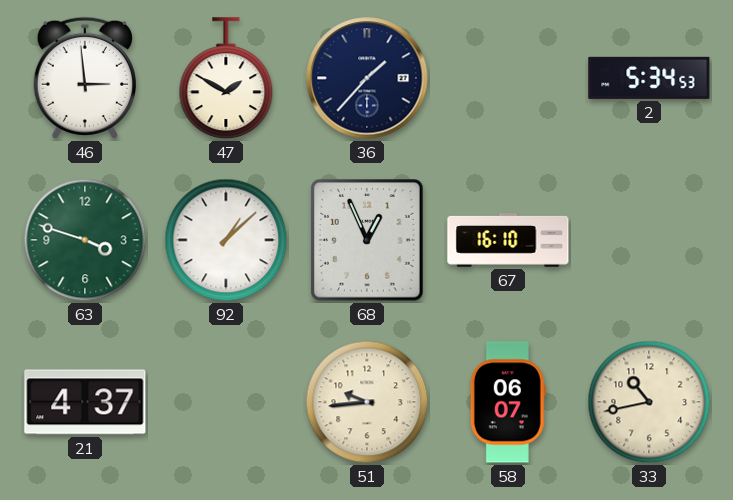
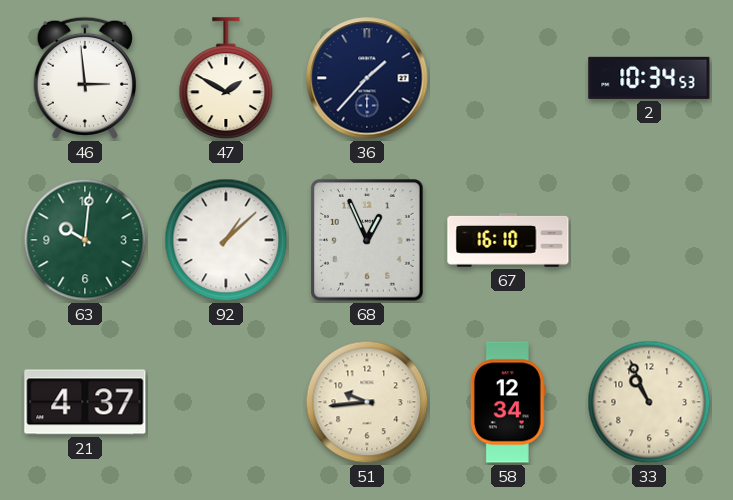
2: 5:34 -> 10:34
63: 3:48 -> 10:01
58: 06:07 -> 12:34
33: 10:43 -> 10:56
